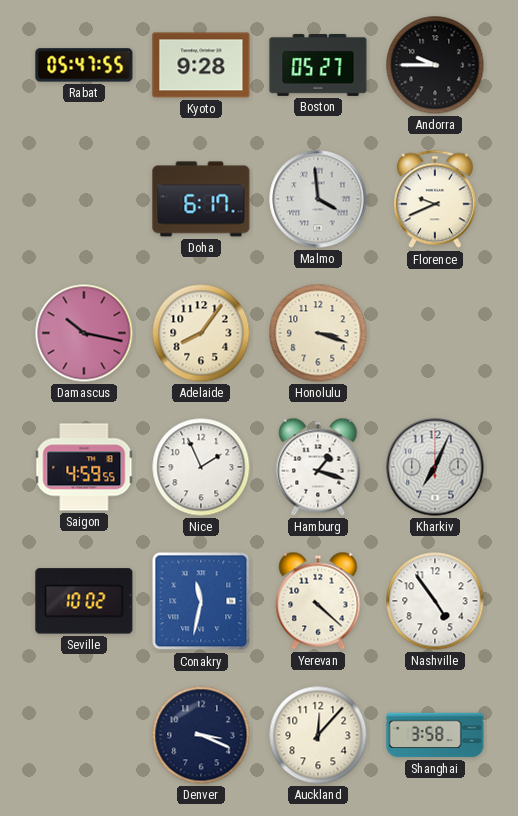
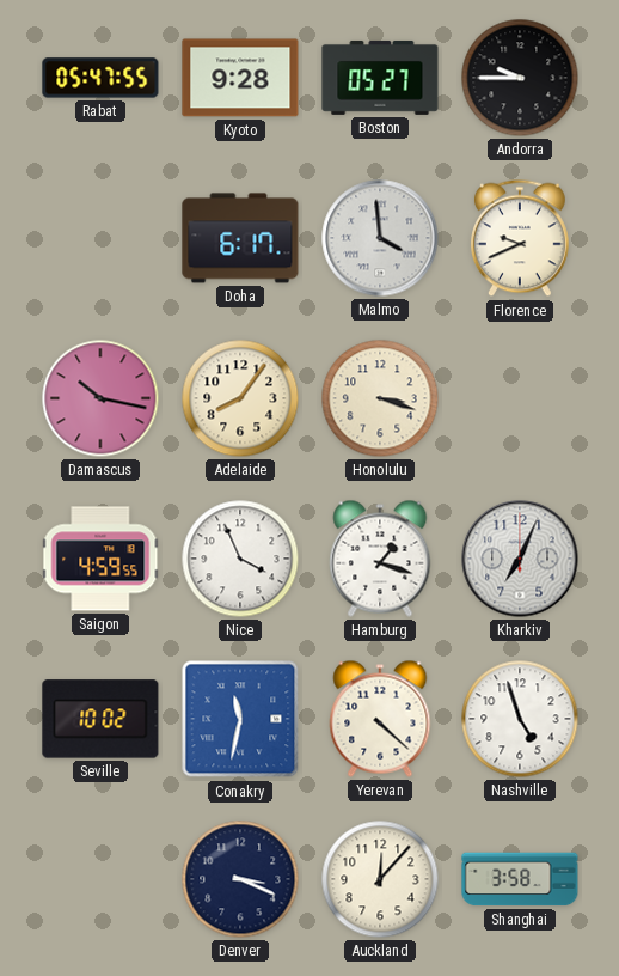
Nice: 1:56 -> 3:56
Nashville: 4:54 -> 4:57
